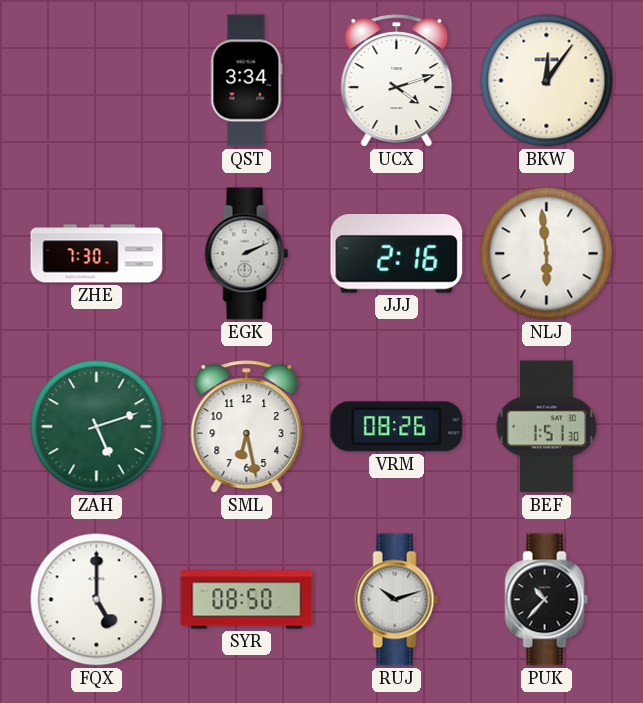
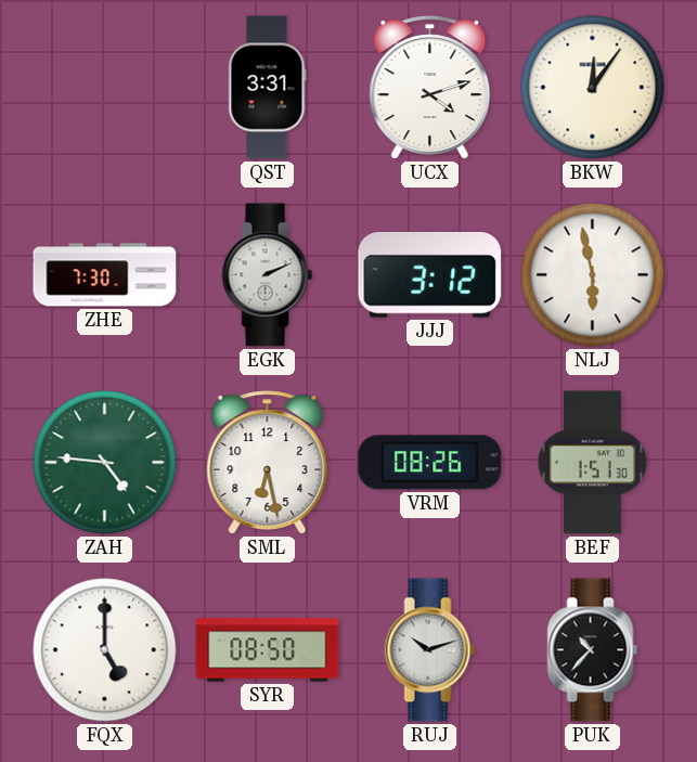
QST: 3:34 -> 3:31
JJJ: 2:16 -> 3:12
NLJ: 5:59 -> 5:58
ZAH: 5:12 -> 4:46
